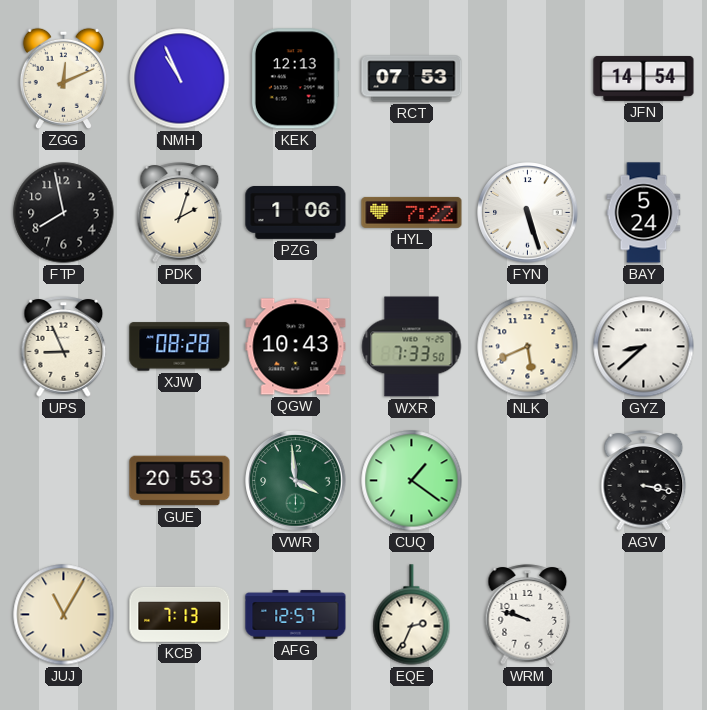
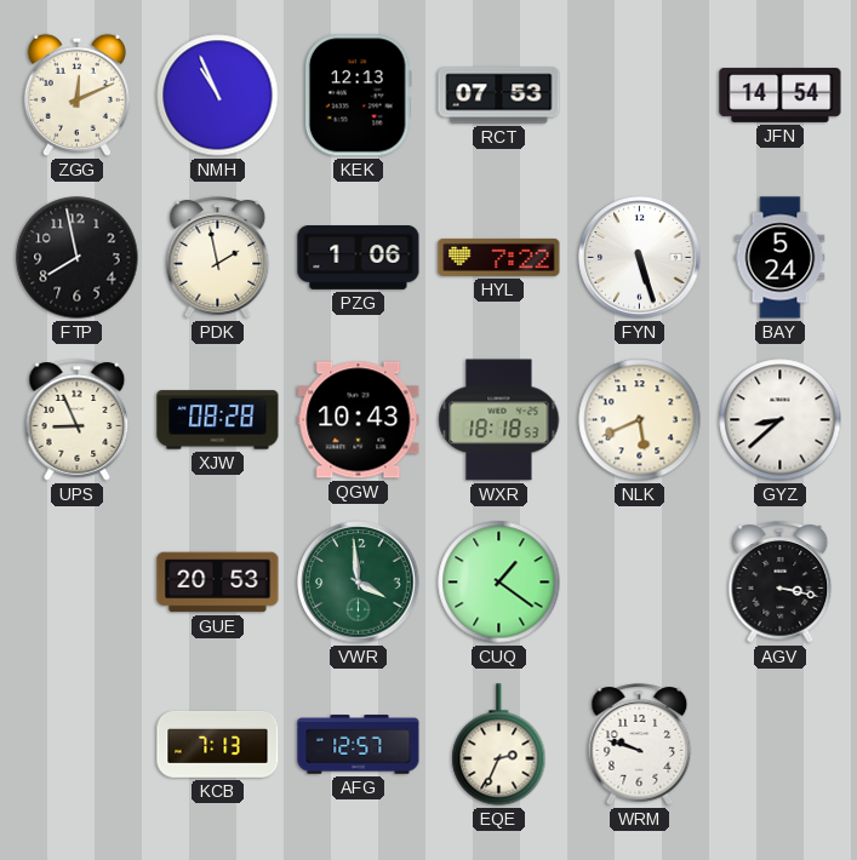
PDK: 2:03 -> 1:58
WXR: 7:33 -> 18:18
JUJ: 11:05 -> none
